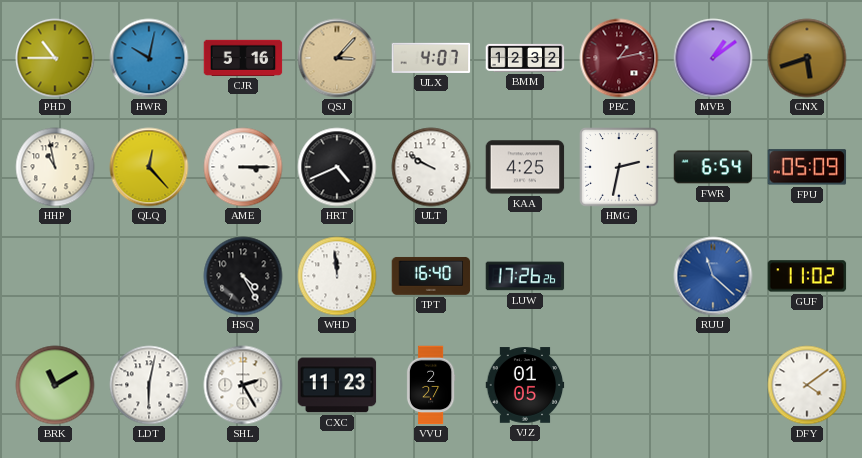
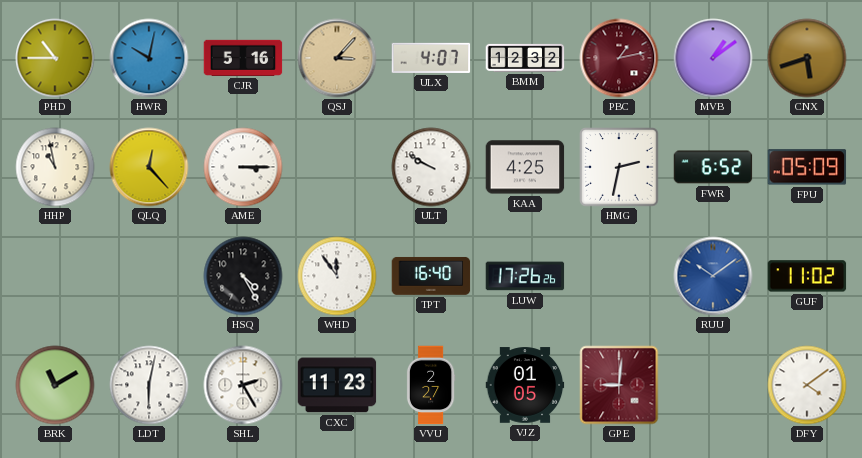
HRT: 4:41 -> none
FWR: 6:54 -> 6:52
WHD: 11:59 -> 11:54
RUU: 11:22 -> 10:09
GPE: none -> 9:01
